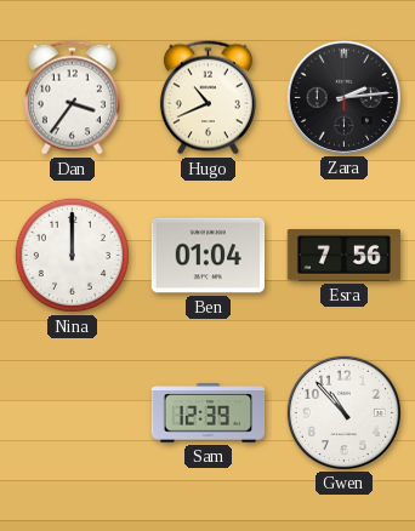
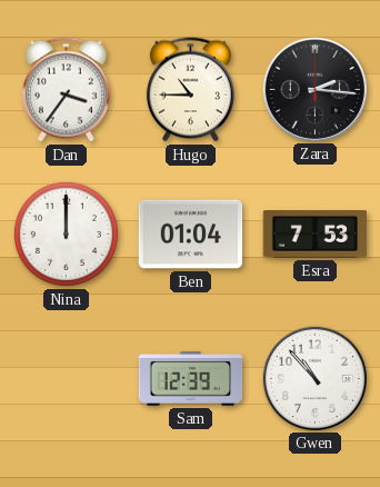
Hugo: 10:41 -> 10:45
Zara: 2:14 -> 2:16
Esra: 7:56 -> 7:53
